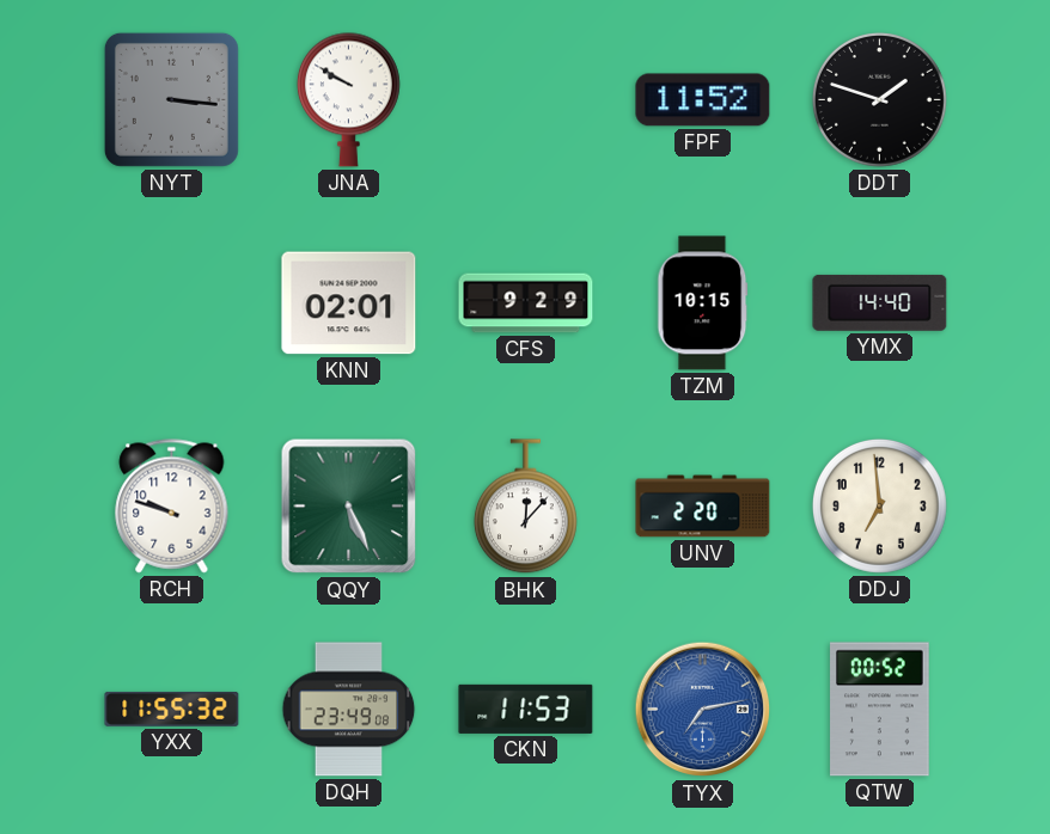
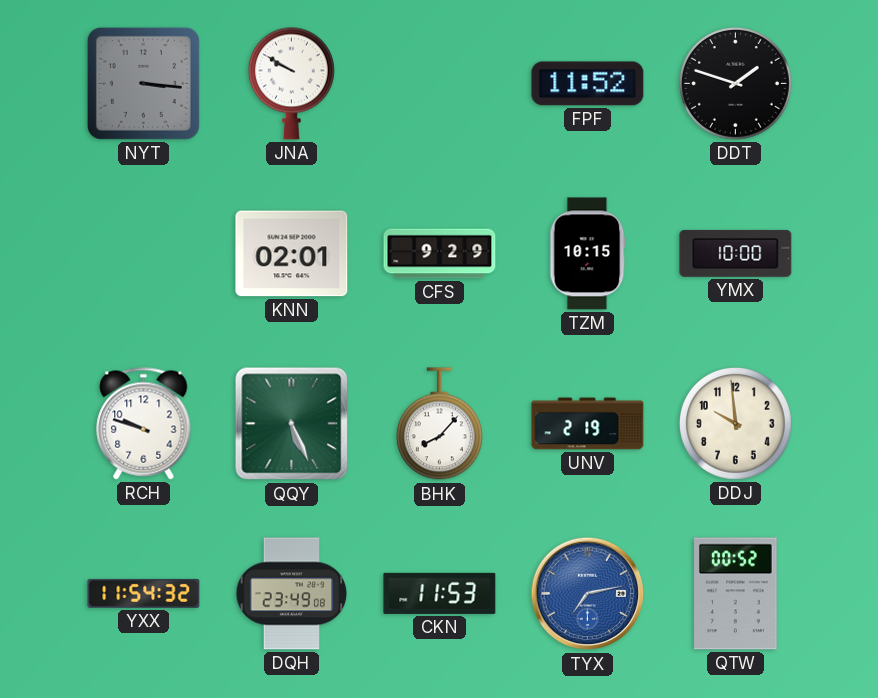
YMX: 14:40 -> 10:00
BHK: 12:07 -> 8:07
UNV: 2:20 -> 2:19
DDJ: 6:59 -> 9:59
YXX: 11:55 -> 11:54
